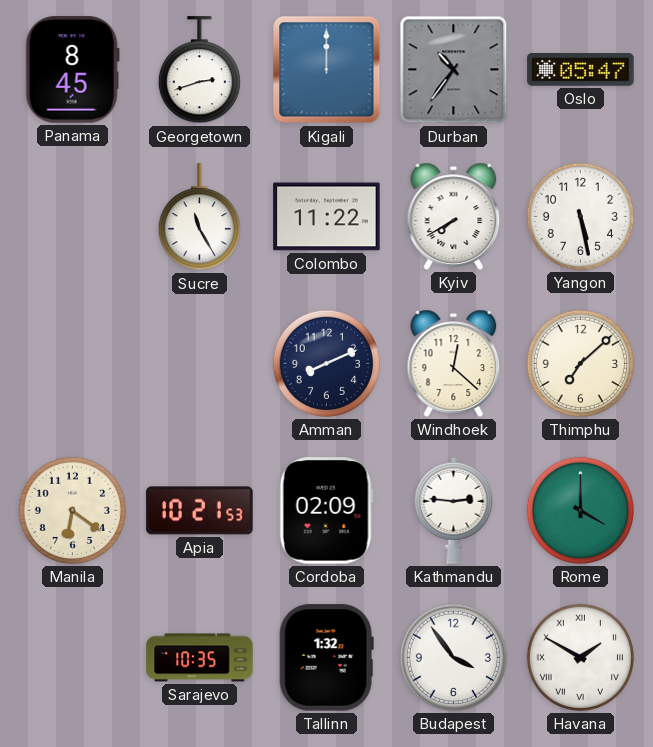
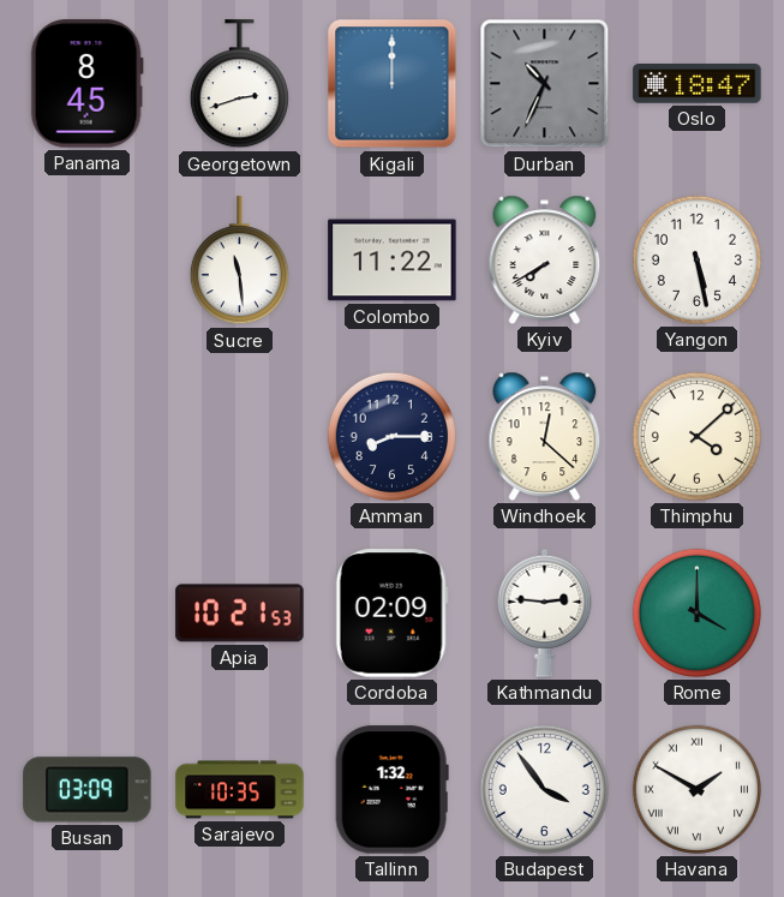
Durban: 10:36 -> 10:34
Oslo: 05:47 -> 18:47
Sucre: 11:25 -> 11:29
Amman: 8:11 -> 8:15
Thimphu: 7:08 -> 4:08
Manila: 6:21 -> none
Busan: none -> 03:09
